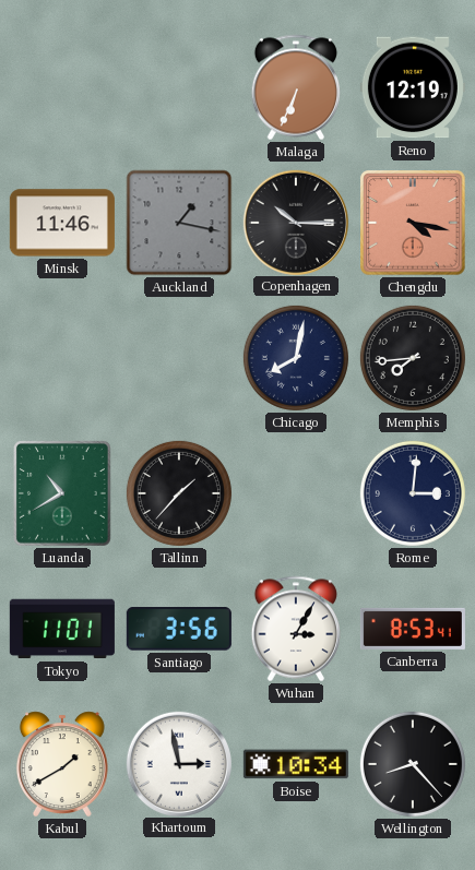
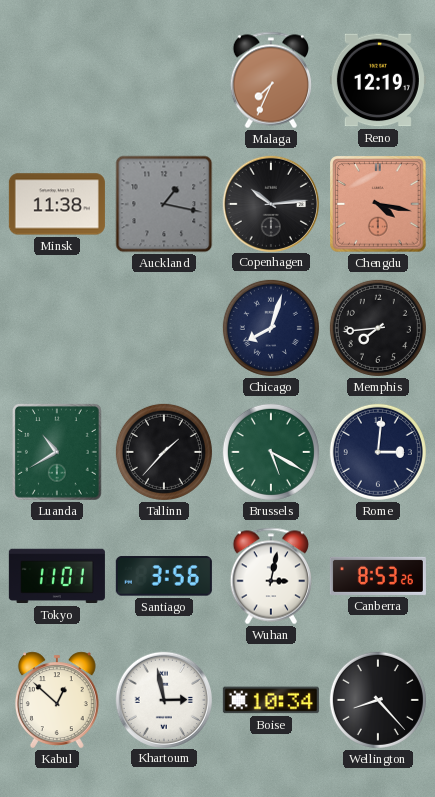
Malaga: 6:34 -> 7:34
Minsk: 11:46 -> 11:38
Copenhagen: 10:15 -> 10:14
Chicago: 8:02 -> 8:03
Brussels: none -> 5:20
Wuhan: 3:05 -> 3:02
Canberra: 8:53:41 -> 8:53:26
Kabul: 1:40 -> 12:52
